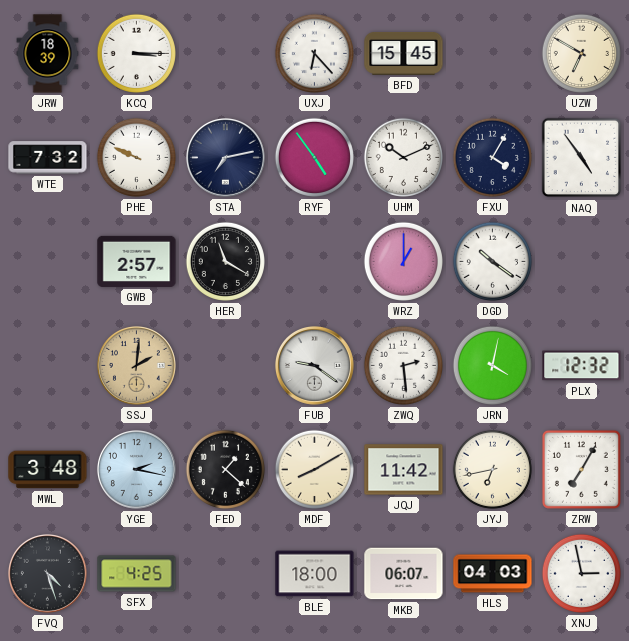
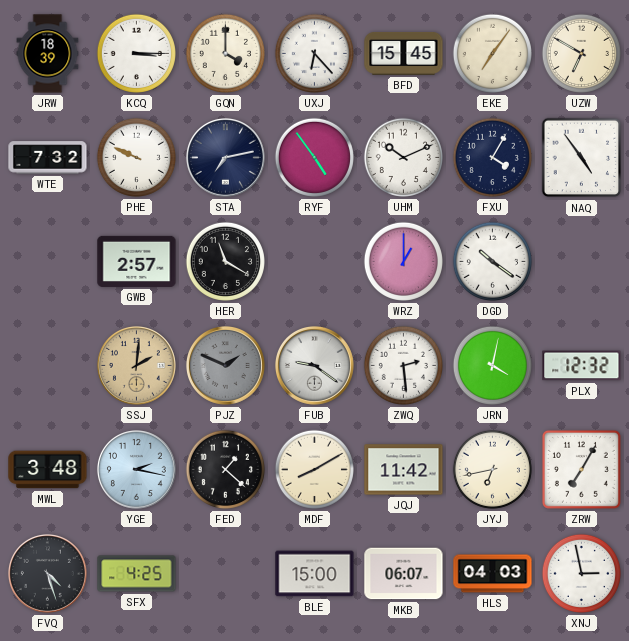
GQN: none -> 4:00
EKE: none -> 7:06
PJZ: none -> 1:49
BLE: 18:00 -> 15:00
